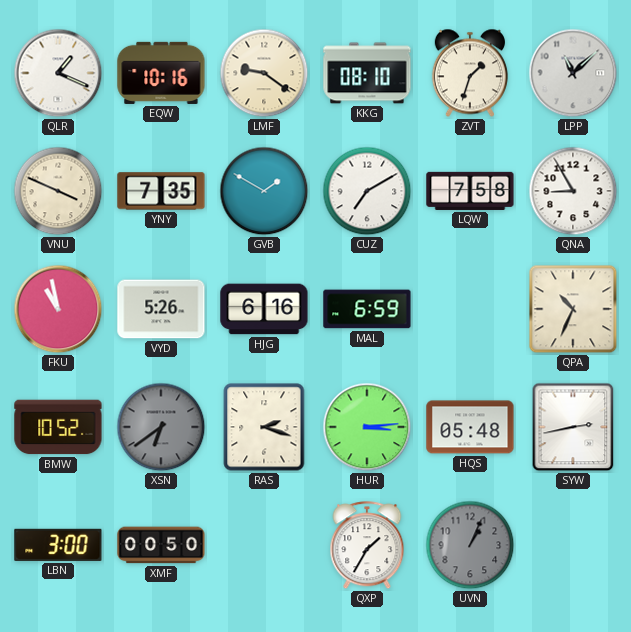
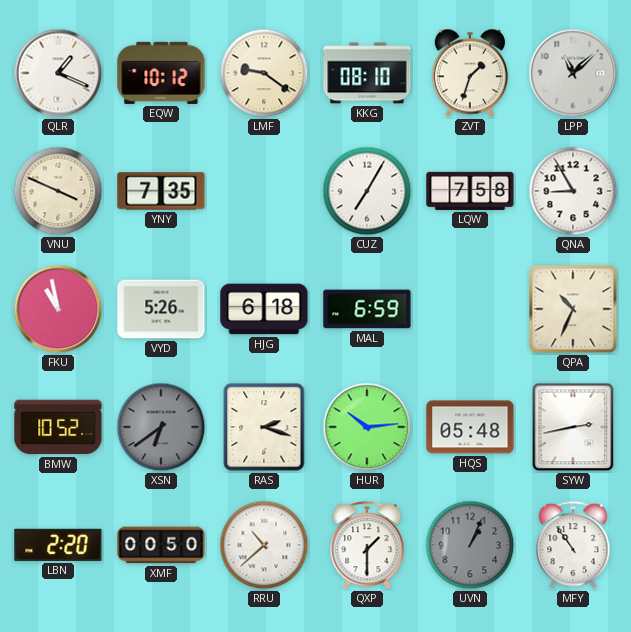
EQW: 10:16 -> 10:12
GVB: 1:50 -> none
CUZ: 7:10 -> 7:05
HJG: 6:16 -> 6:18
HUR: 3:14 -> 10:14
LBN: 3:00 -> 2:20
RRU: none -> 10:38
QXP: 1:35 -> 1:30
MFY: none -> 10:54
